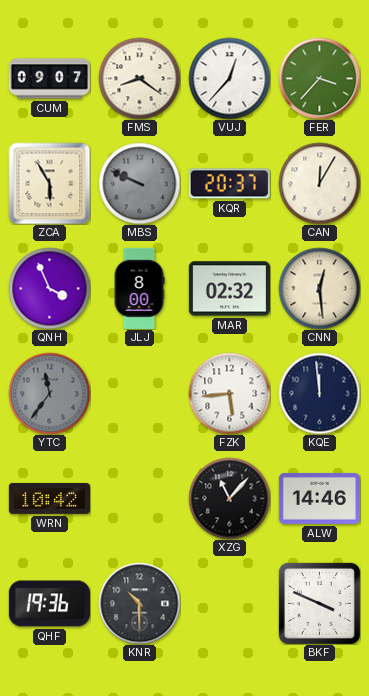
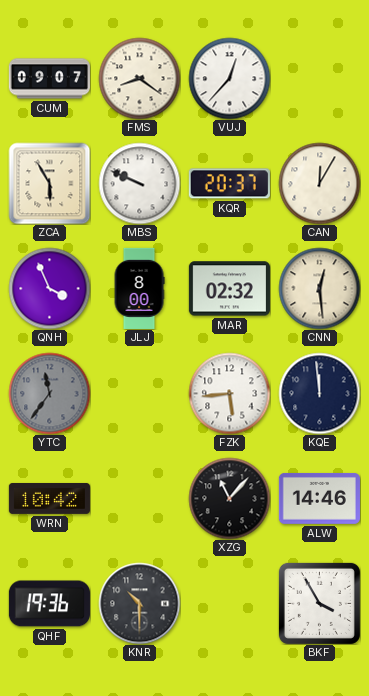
FER: 3:37 -> none
MBS dial: grey -> white
BKF: 3:49 -> 3:55
